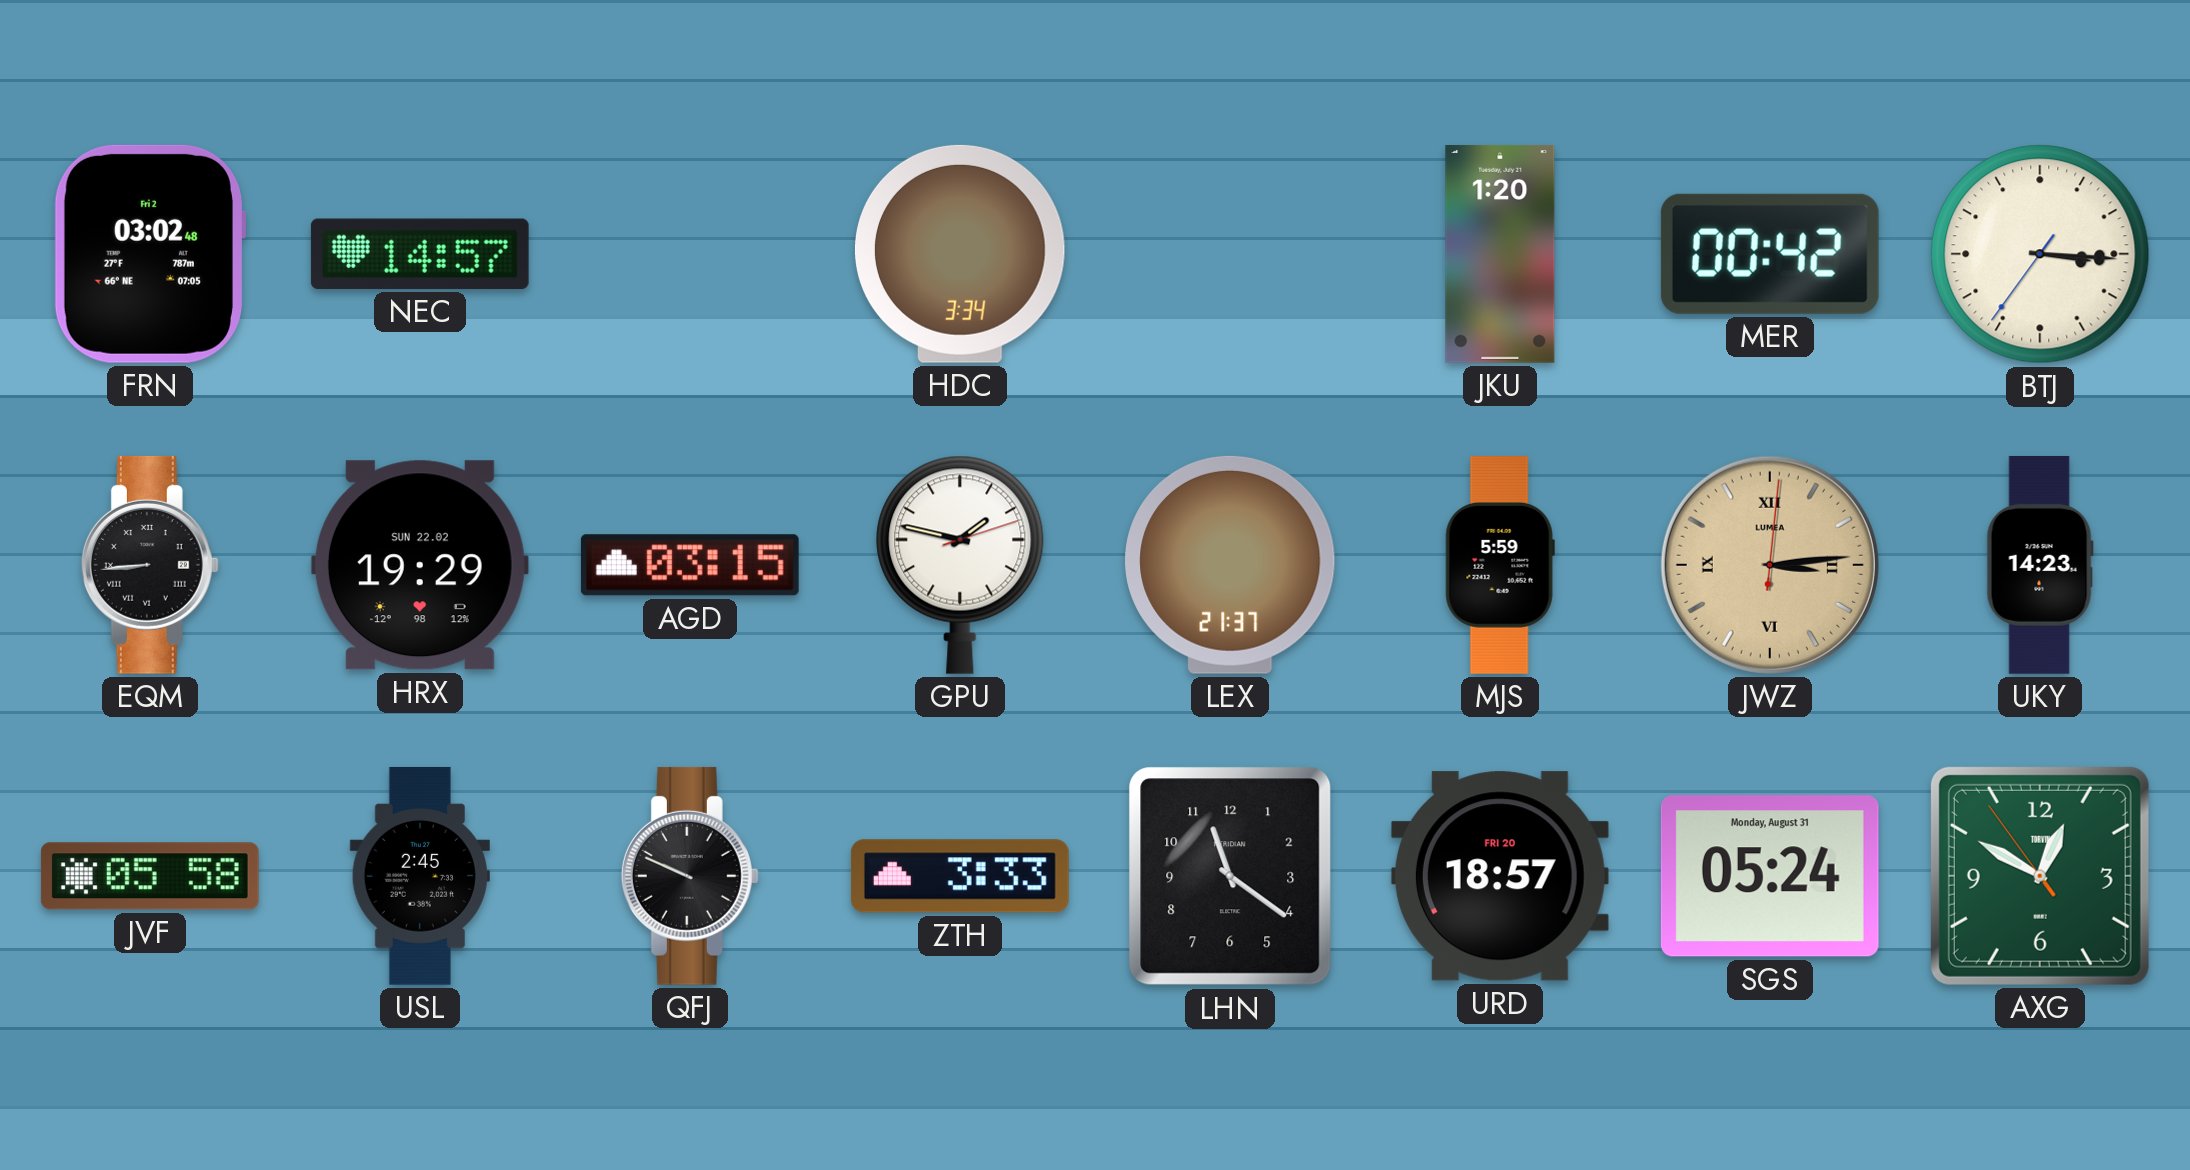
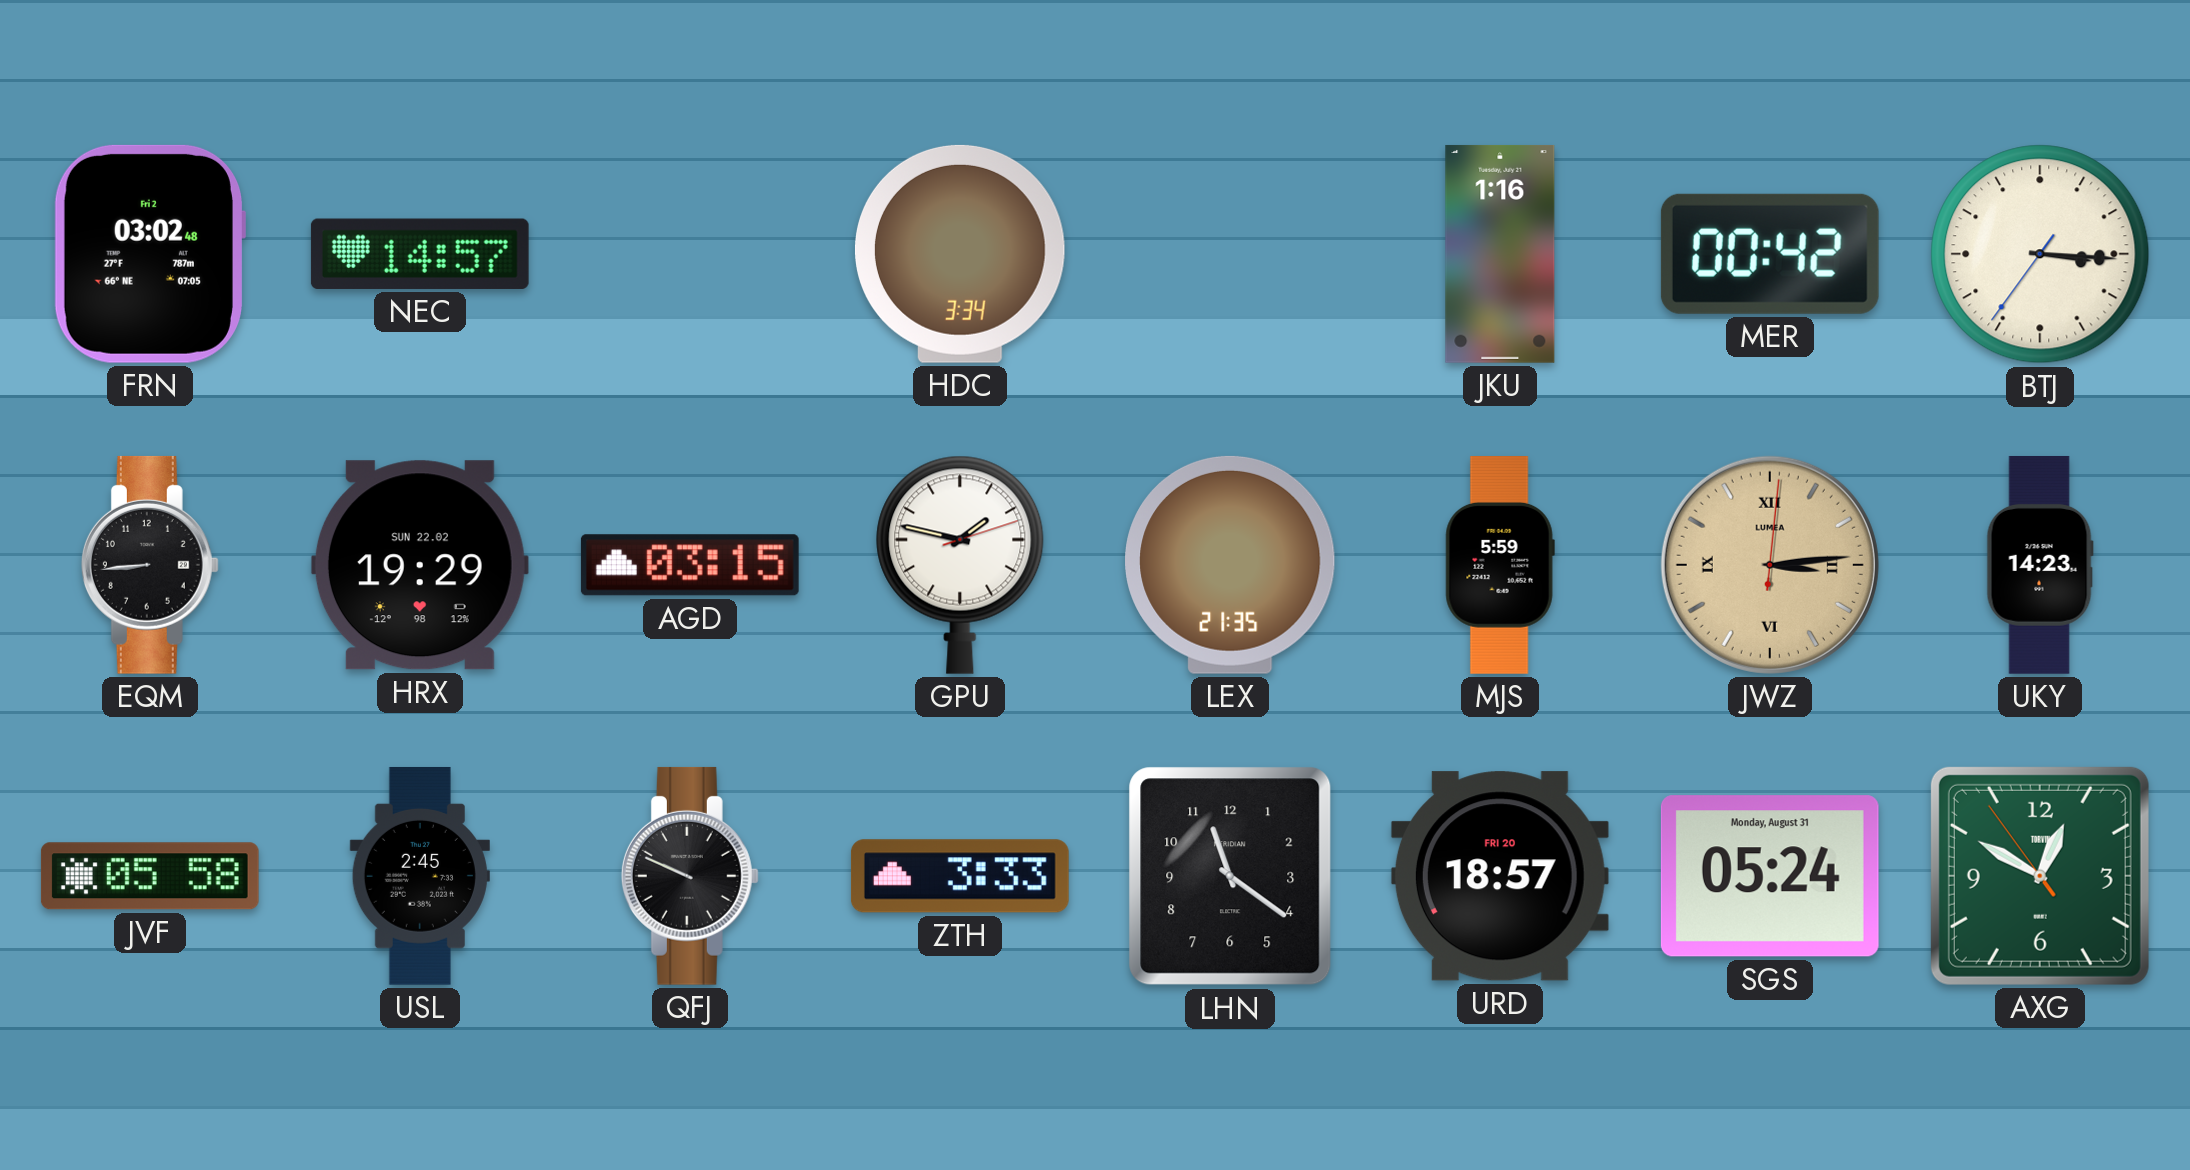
JKU: 1:20 -> 1:16
EQM numerals: Roman -> Arabic
LEX: 21:37 -> 21:35
